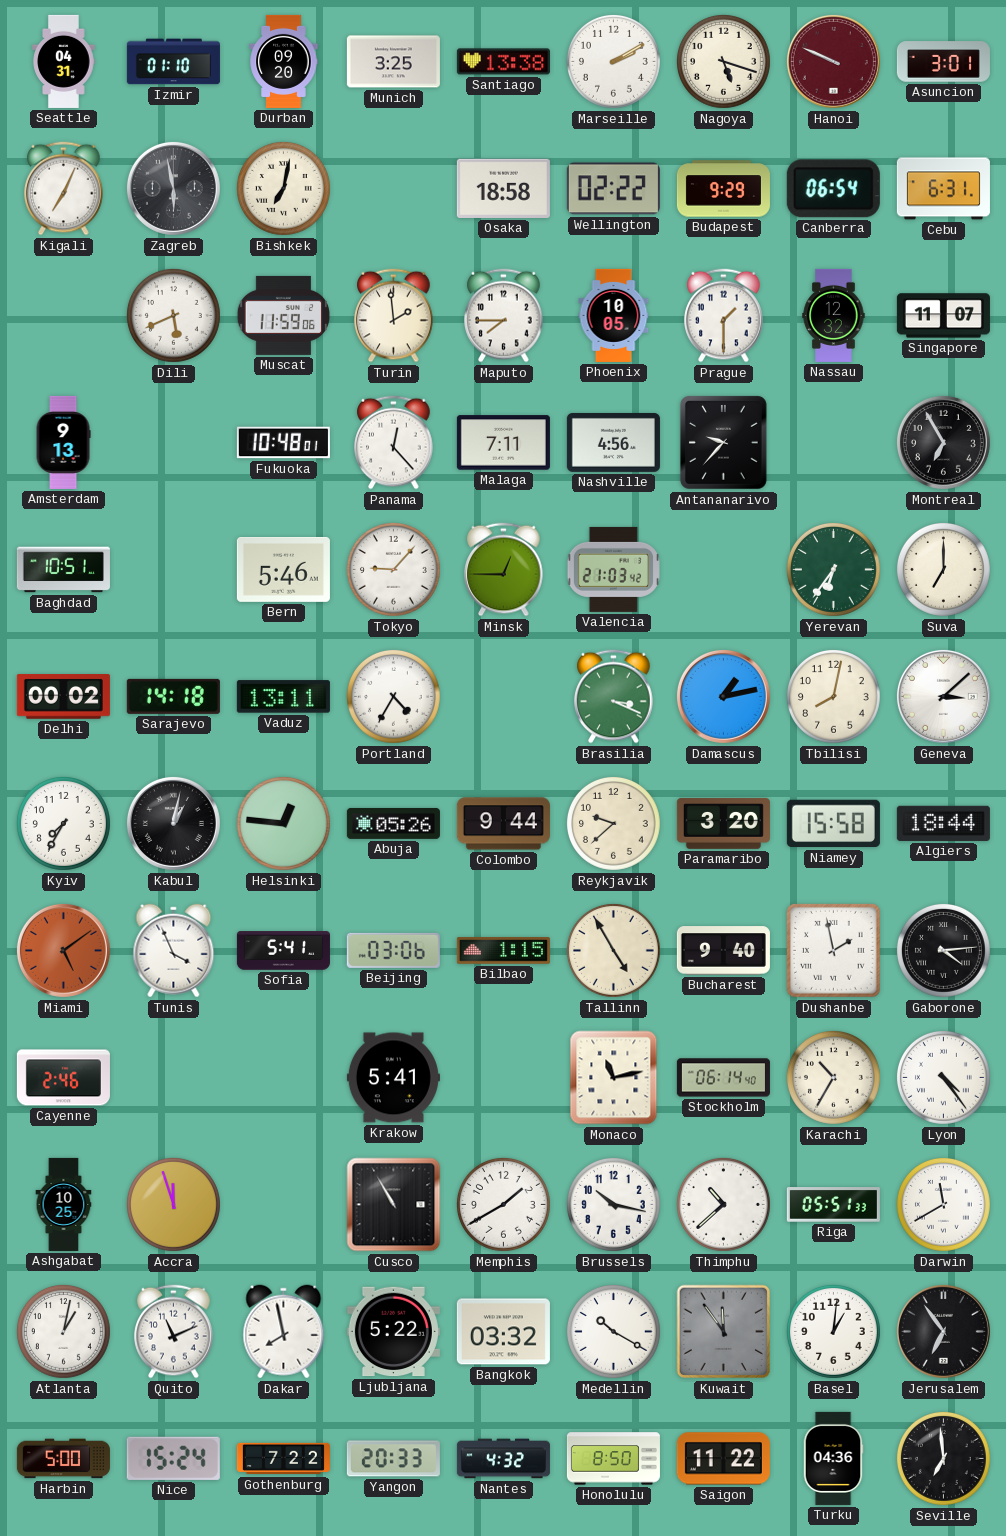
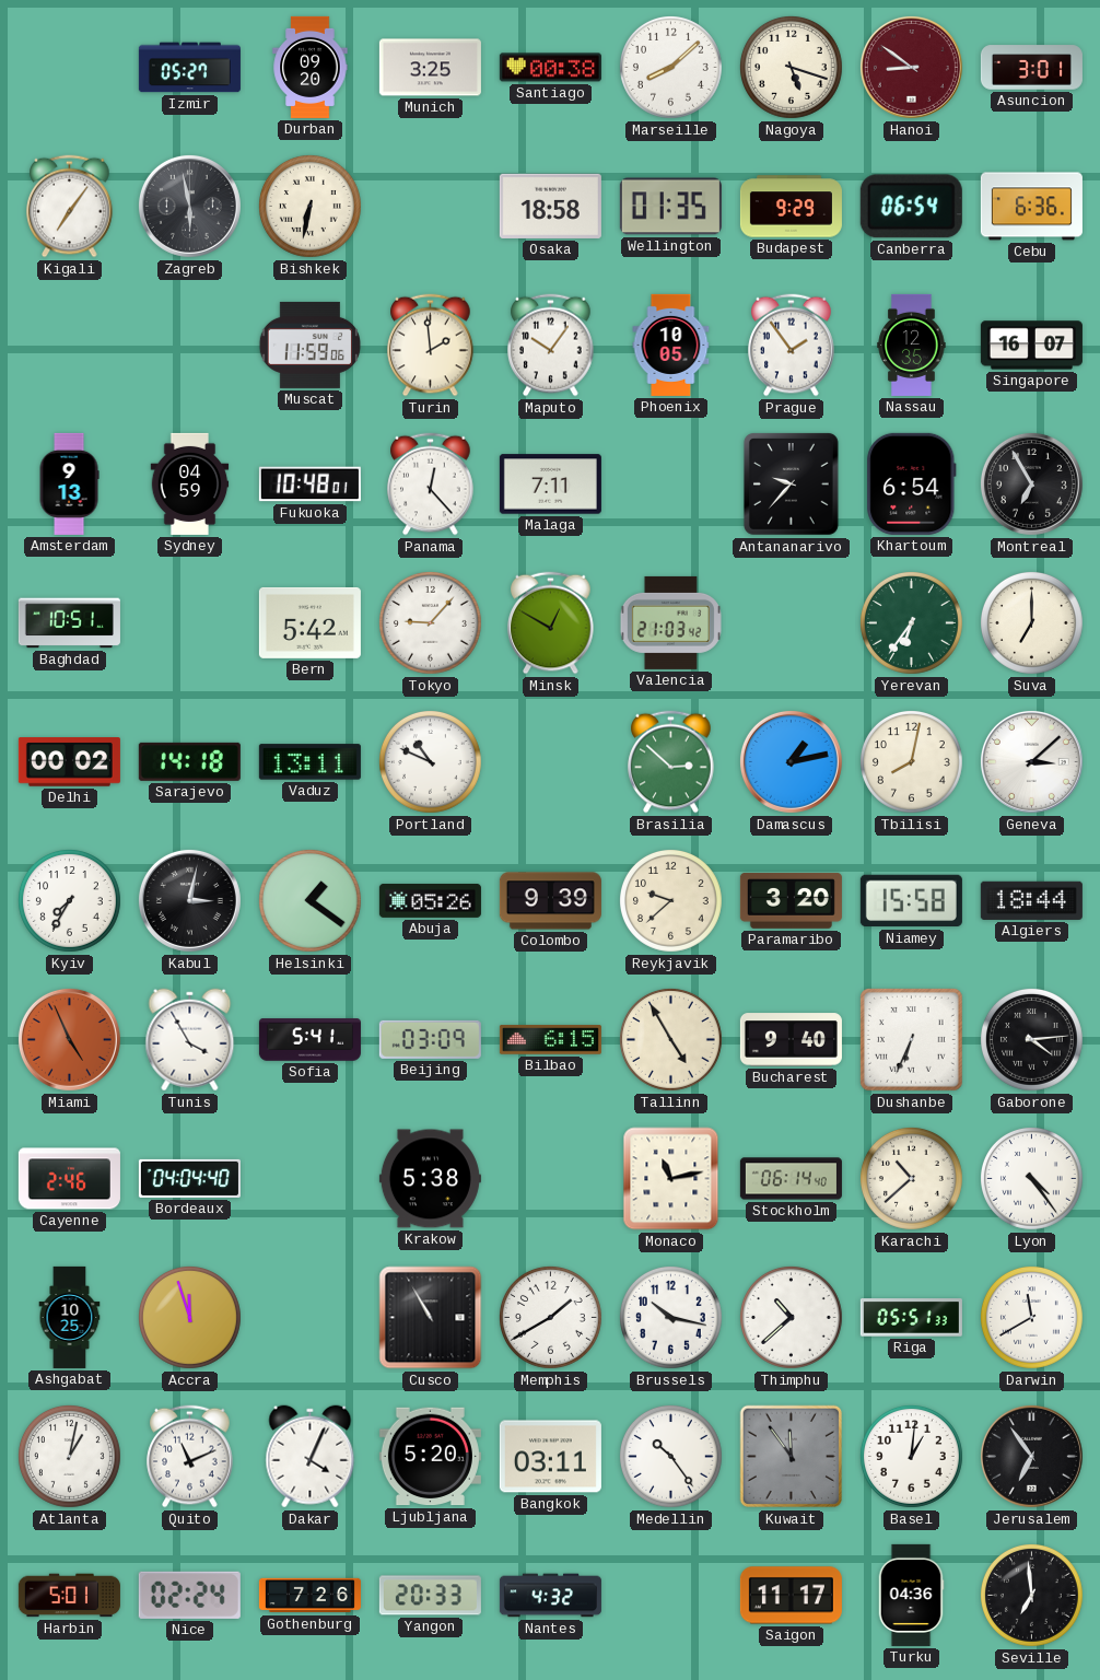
Seattle: 04:31 -> none
Izmir: 01:10 -> 05:27
Santiago: 13:38 -> 00:38
Marseille: 2:10 -> 8:08
Hanoi: 9:49 -> 8:51
Kigali: 7:04 -> 7:06
Bishkek: 7:02 -> 6:32
Wellington: 02:22 -> 01:35
Cebu: 6:31 -> 6:36
Dili: 5:41 -> none
Maputo: 7:45 -> 10:06
Prague: 1:30 -> 1:54
Nassau: 12:32 -> 12:35
Singapore: 11:07 -> 16:07
Sydney: none -> 04:59
Nashville: 4:56 -> none
Khartoum: none -> 6:54
Bern: 5:46 -> 5:42
Minsk: 12:45 -> 12:50
Portland: 4:35 -> 10:49
Brasilia: 3:19 -> 2:52
Kabul: 1:02 -> 3:02
Helsinki: 12:46 -> 1:21
Colombo: 9:44 -> 9:39
Miami: 5:09 -> 4:56
Tunis: 3:56 -> 3:55
Beijing: 03:06 -> 03:09
Bilbao: 1:15 -> 6:15
Dushanbe: 1:58 -> 6:34
Bordeaux: none -> 04:04
Krakow: 5:41 -> 5:38
Karachi: 10:35 -> 10:38
Dakar: 7:58 -> 4:04
Ljubljana: 5:22 -> 5:20
Bangkok: 03:32 -> 03:11
Medellin: 10:20 -> 10:24
Harbin: 5:00 -> 5:01
Nice: 15:24 -> 02:24
Gothenburg: 7:22 -> 7:26
Honolulu: 8:50 -> none
Saigon: 11:22 -> 11:17
